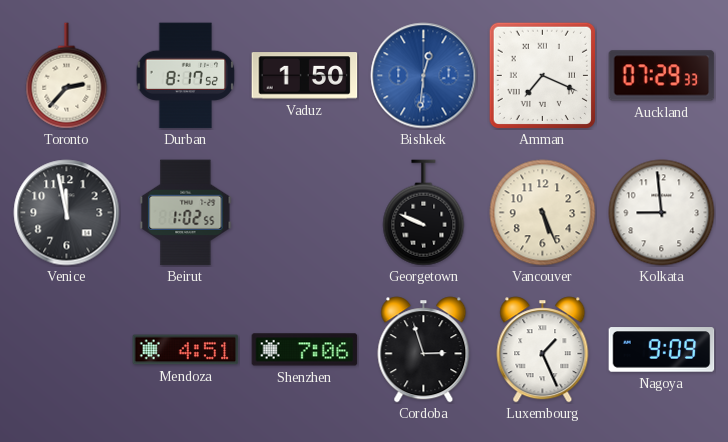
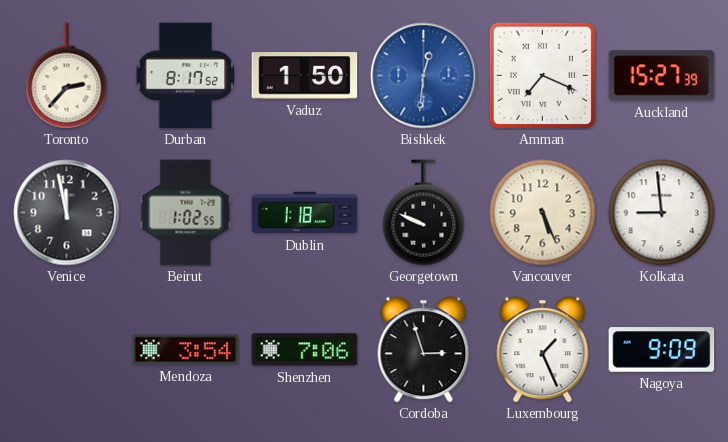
Auckland: 07:29 -> 15:27
Dublin: none -> 1:18
Mendoza: 4:51 -> 3:54
